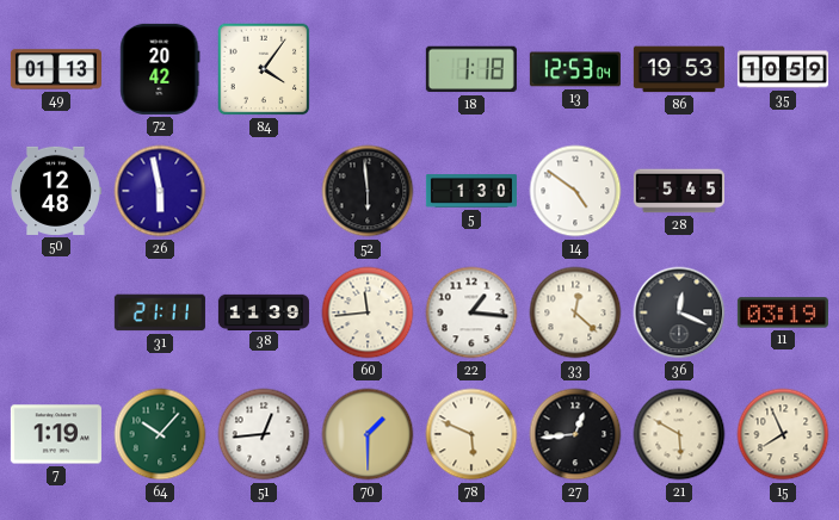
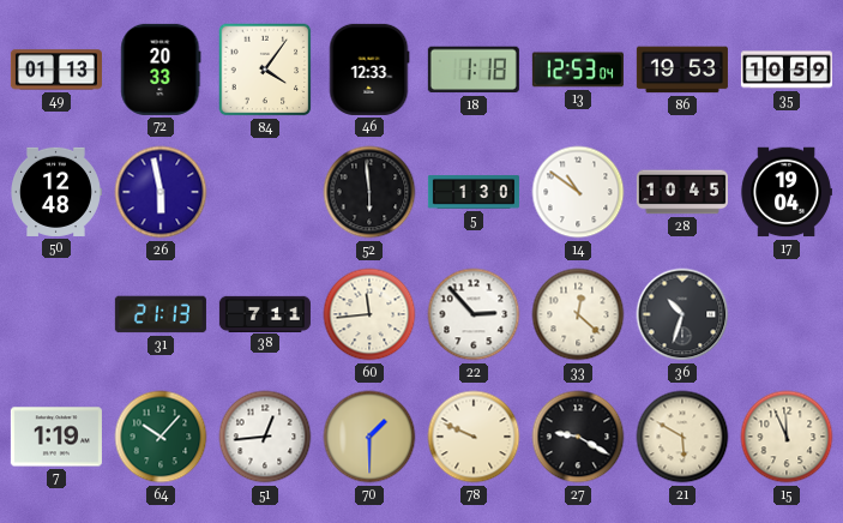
72: 20:42 -> 20:33
46: none -> 12:33
14: 4:51 -> 10:51
28: 5:45 -> 10:45
17: none -> 19:04
31: 21:11 -> 21:13
38: 11:39 -> 7:11
22: 1:16 -> 2:53
36: 12:19 -> 10:33
11: 03:19 -> none
78: 5:49 -> 9:49
27: 12:44 -> 9:20
15: 7:56 -> 11:56
